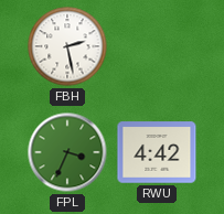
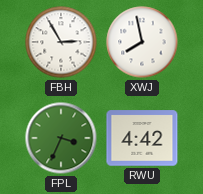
FBH: 2:28 -> 2:55
XWJ: none -> 7:58
